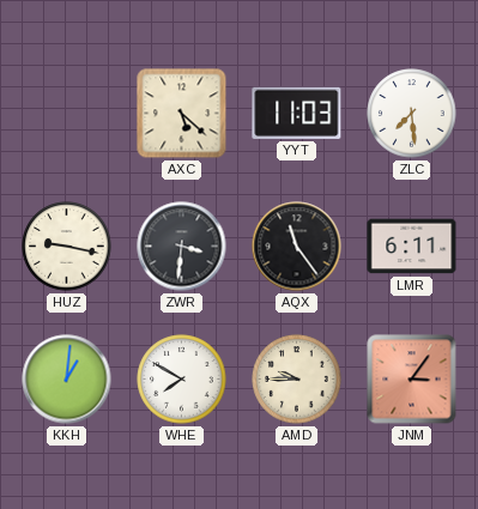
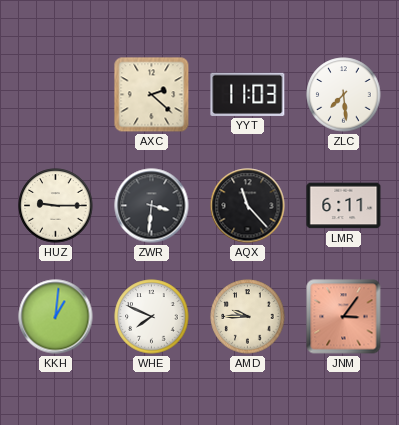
AXC: 5:22 -> 2:22
HUZ: 9:17 -> 9:15
AQX: 11:24 -> 11:23
WHE: 7:50 -> 7:49
